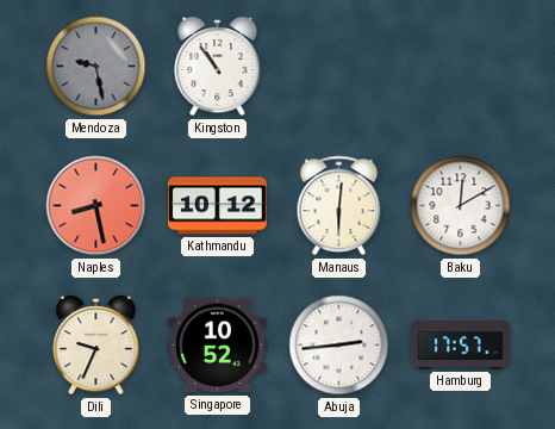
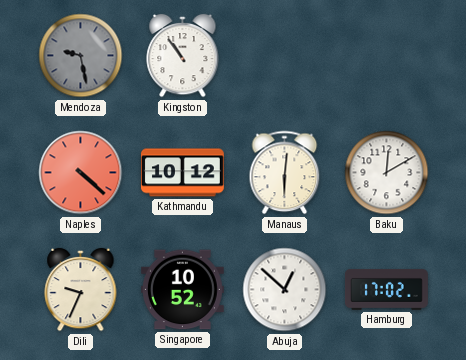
Naples: 8:28 -> 4:22
Abuja: 2:44 -> 12:52
Hamburg: 17:57 -> 17:02
